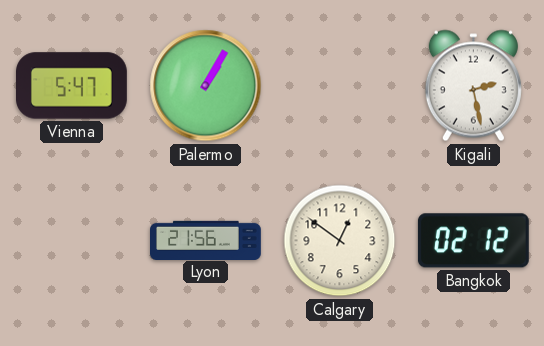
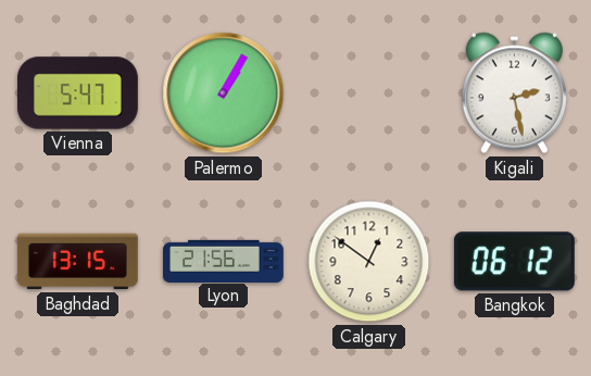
Baghdad: none -> 13:15
Bangkok: 02:12 -> 06:12
